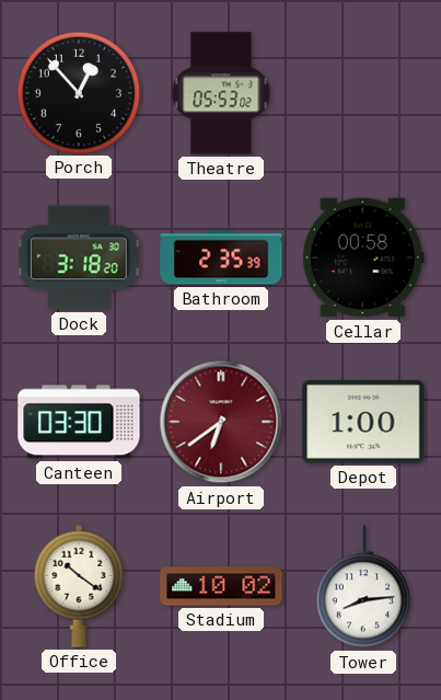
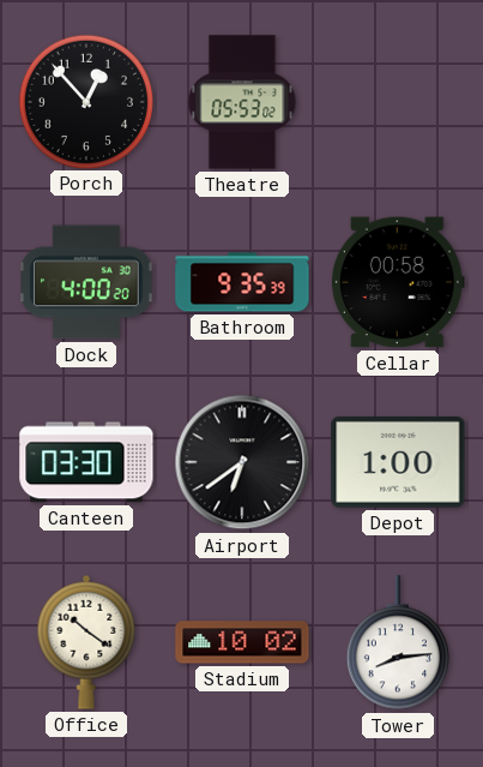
Dock: 3:18 -> 4:00
Bathroom: 2:35 -> 9:35
Airport dial: burgundy -> black
